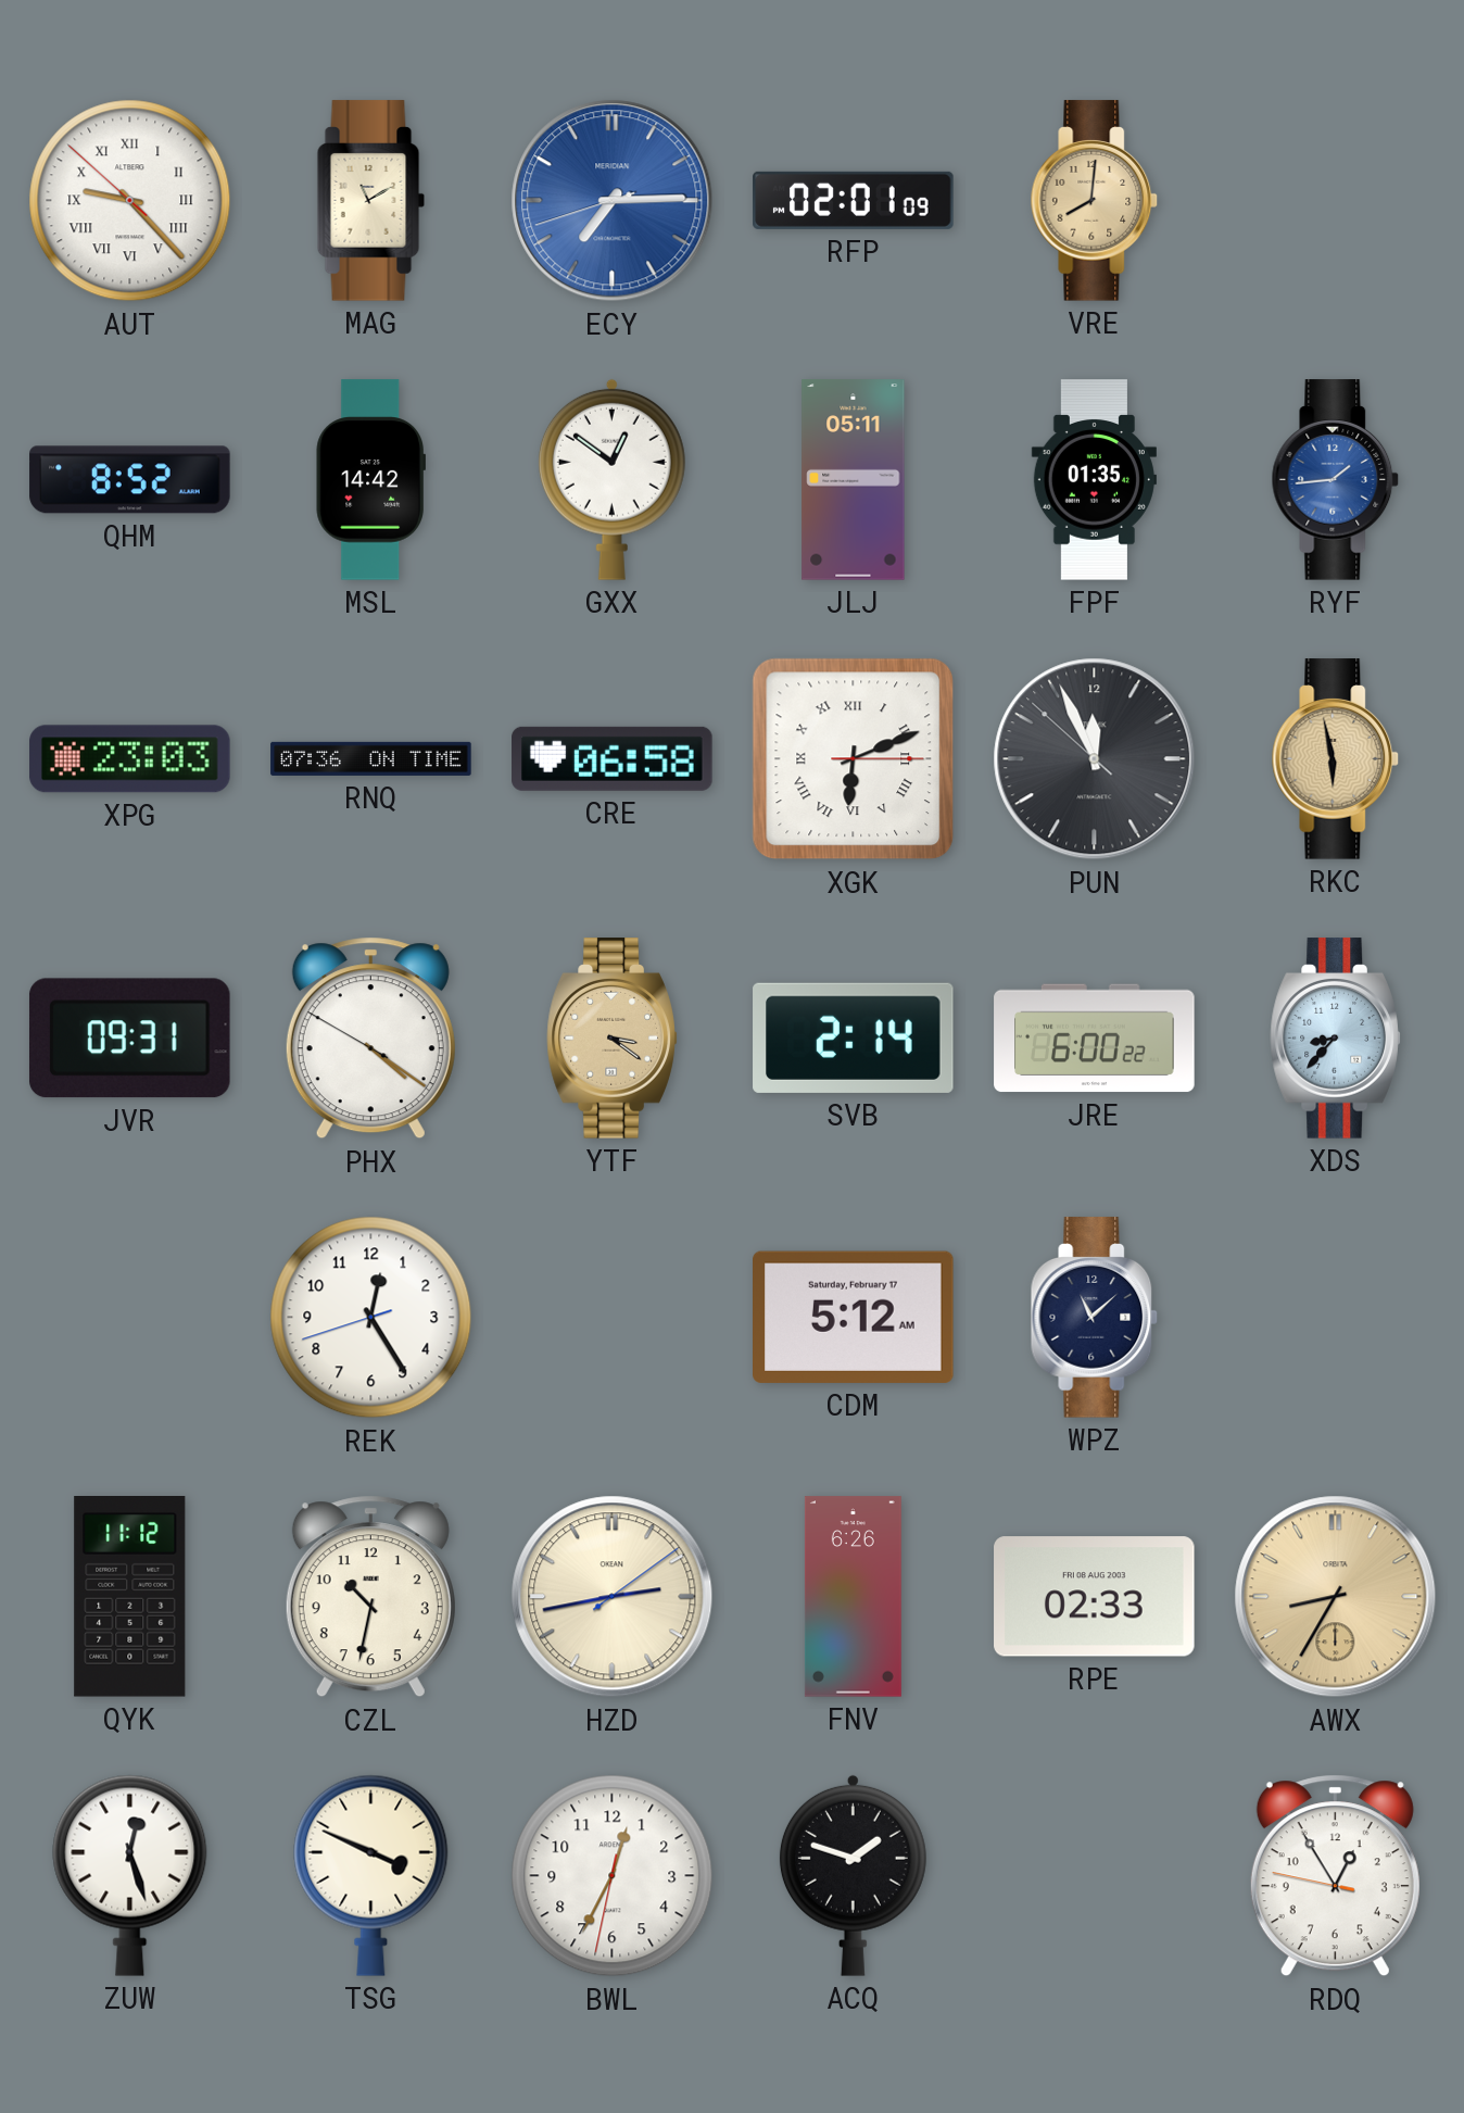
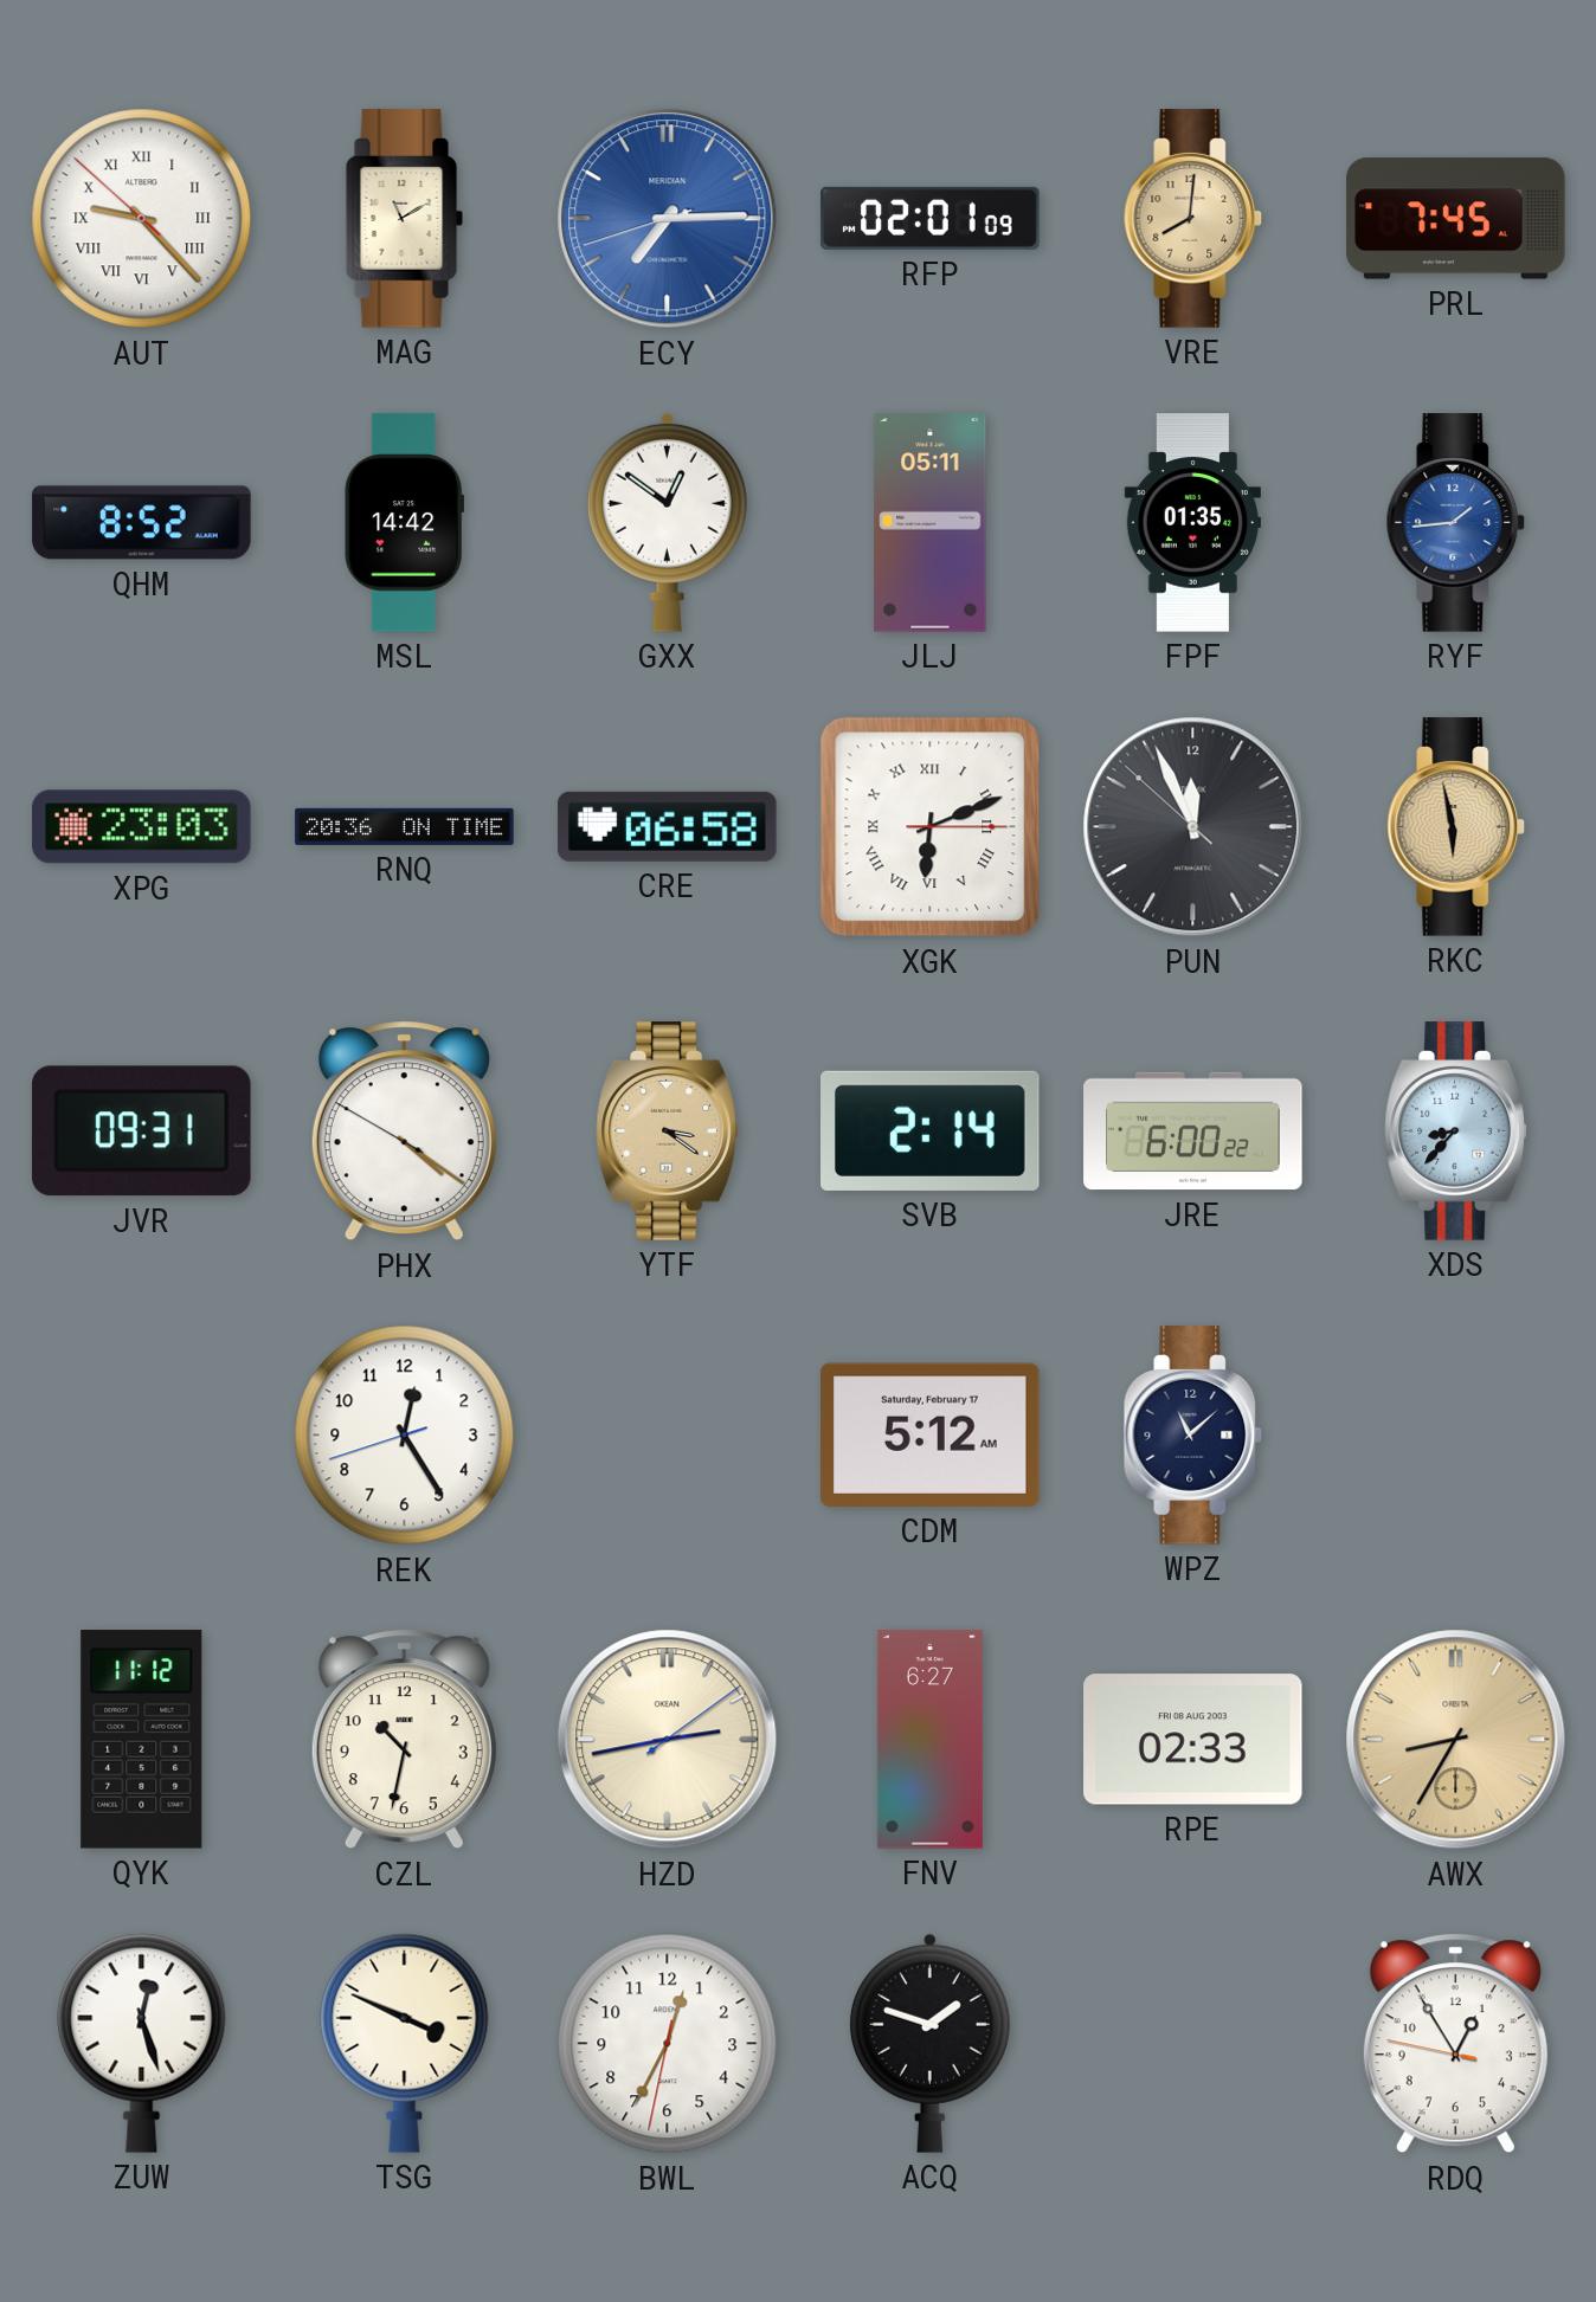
PRL: none -> 7:45
RNQ: 07:36 -> 20:36
FNV: 6:26 -> 6:27
